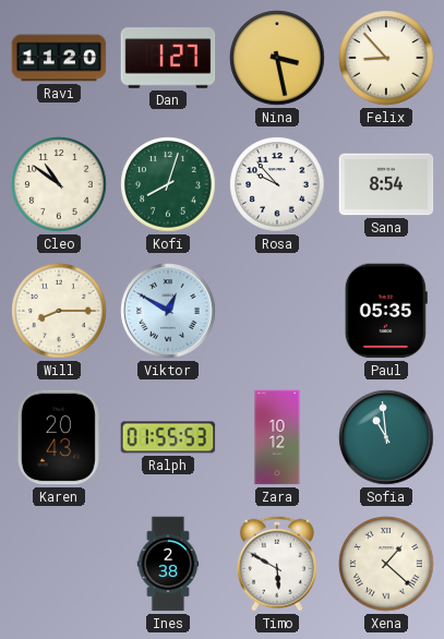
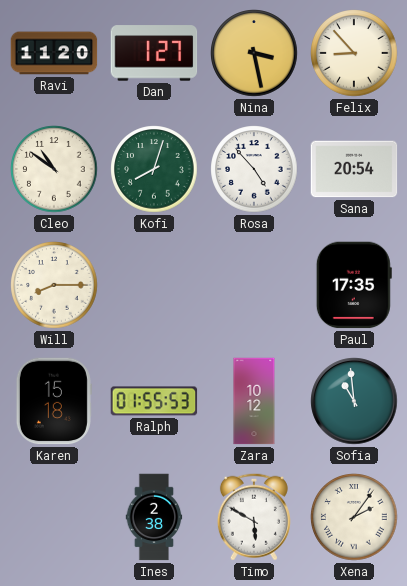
Rosa: 9:53 -> 4:53
Sana: 8:54 -> 20:54
Viktor: 12:50 -> none
Paul: 05:35 -> 17:35
Karen: 20:43 -> 15:18
Xena: 1:22 -> 2:06
